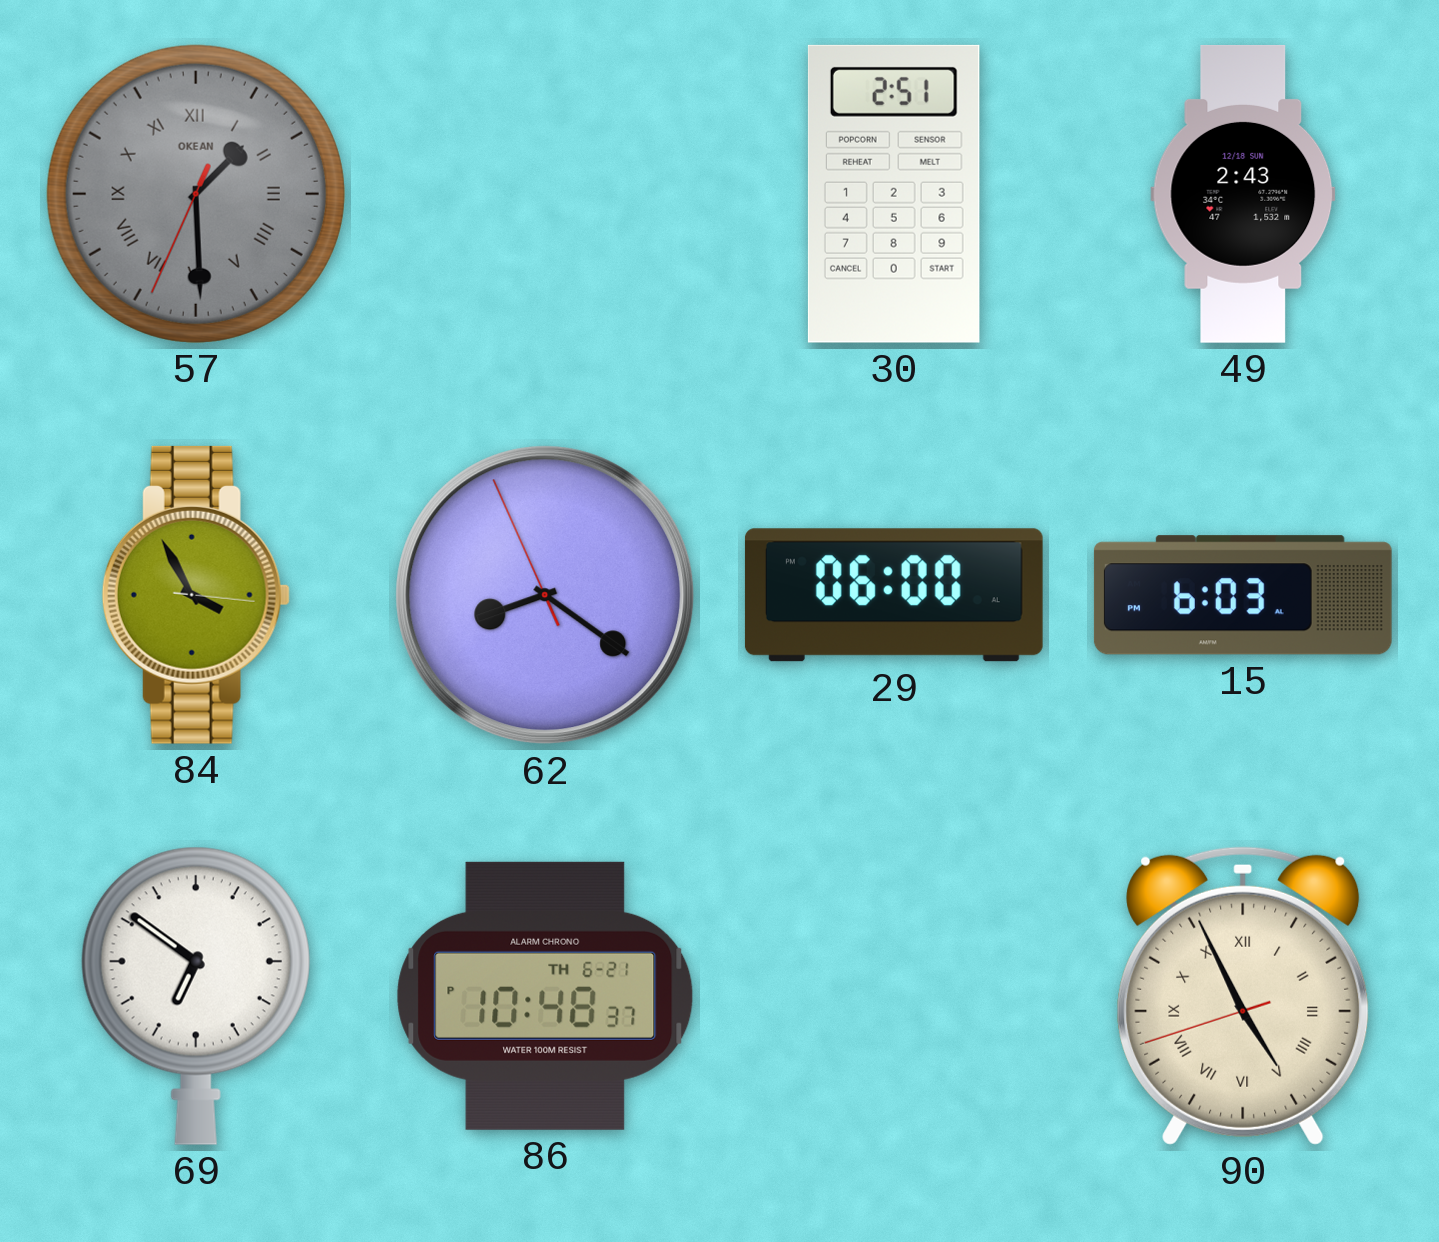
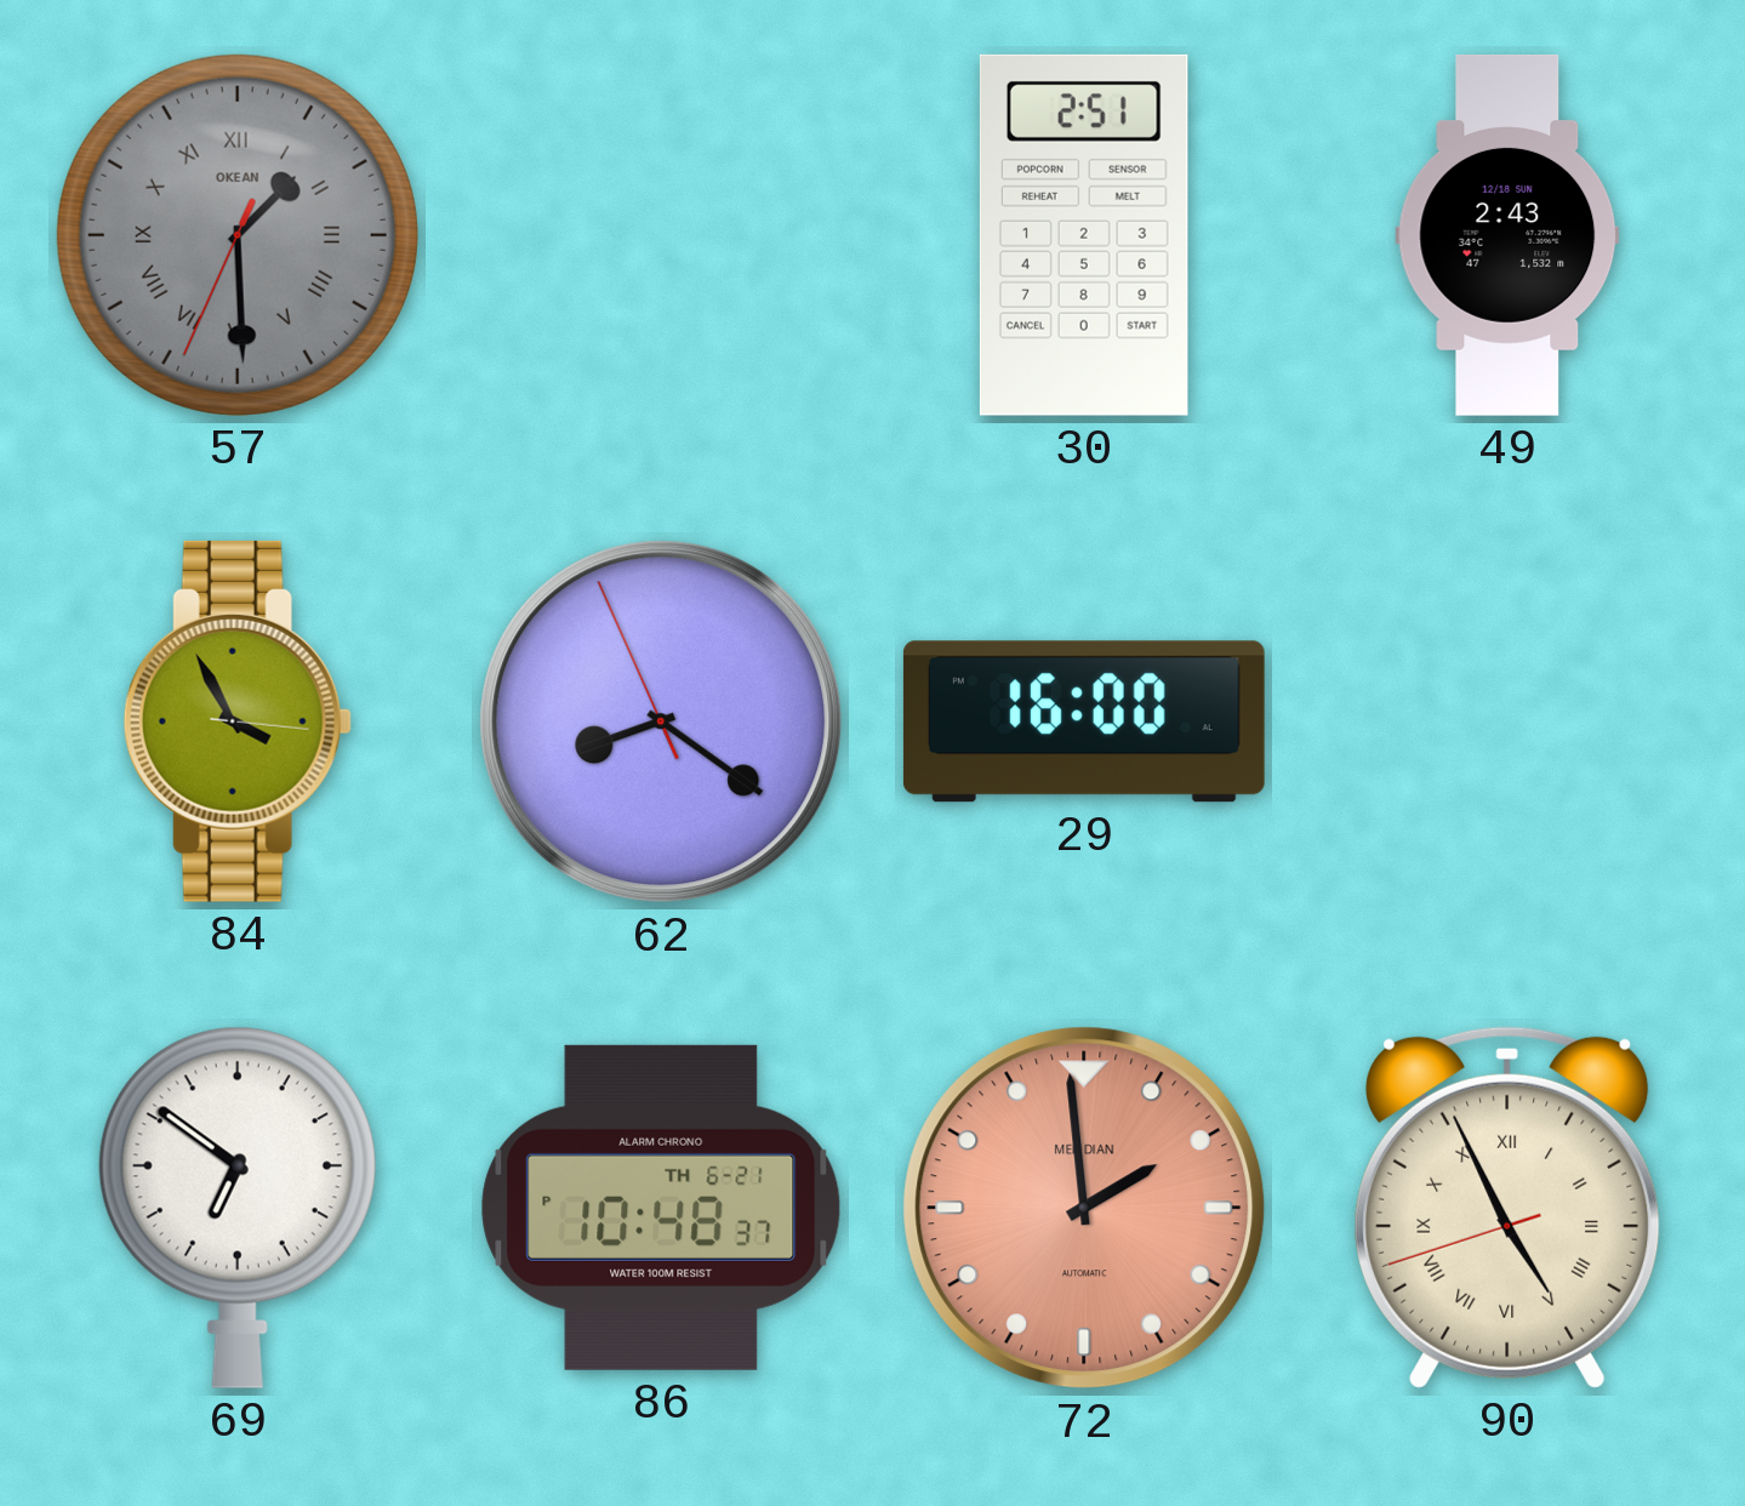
29: 06:00 -> 16:00
15: 6:03 -> none
72: none -> 1:59
